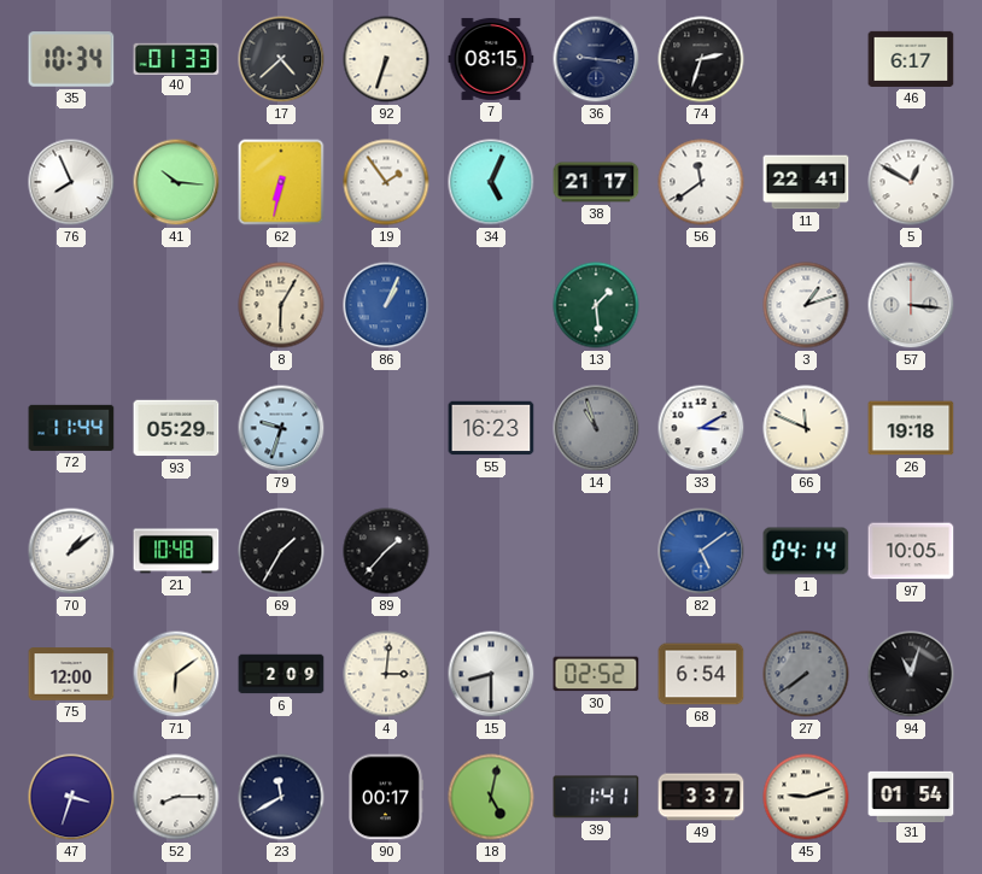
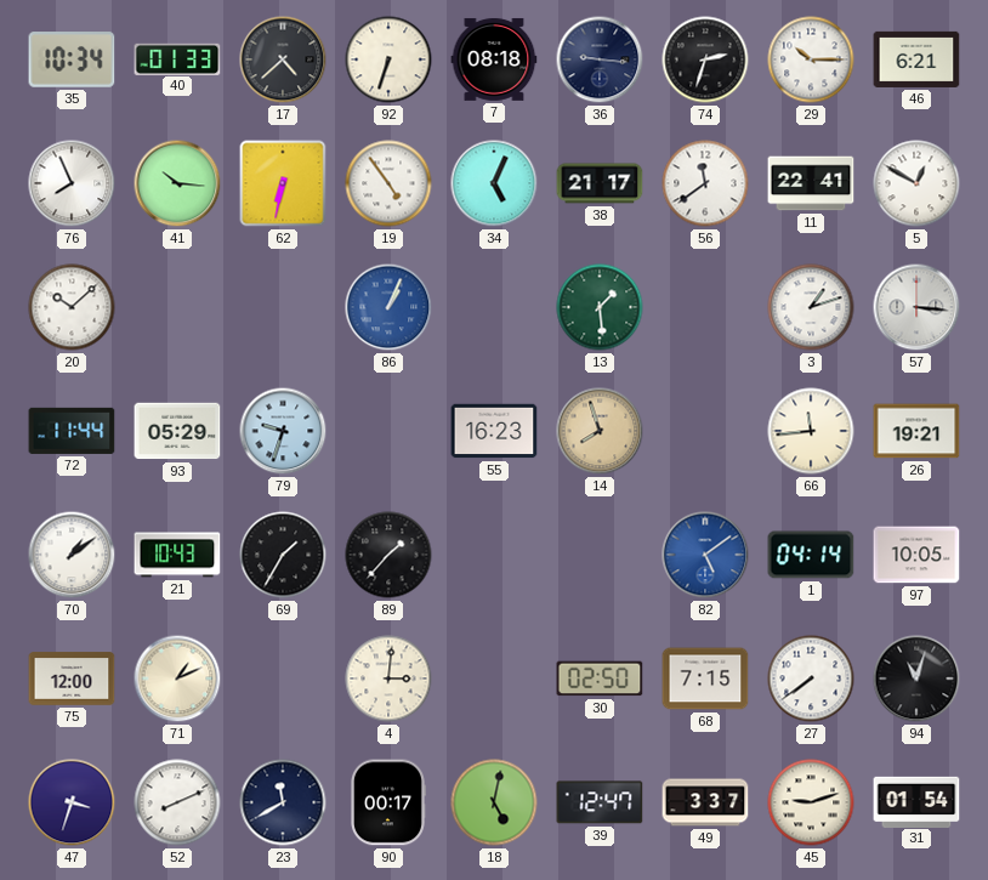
7: 08:15 -> 08:18
29: none -> 10:15
46: 6:17 -> 6:21
19: 1:54 -> 4:54
20: none -> 10:08
8: 6:05 -> none
14: 10:57 -> 7:57
14 dial: grey -> champagne
33: 3:10 -> none
66: 11:49 -> 11:44
26: 19:18 -> 19:21
21: 10:48 -> 10:43
71: 6:09 -> 1:11
6: 2:09 -> none
15: 8:30 -> none
30: 02:52 -> 02:50
68: 6:54 -> 7:15
27 dial: grey -> white
52: 8:15 -> 8:11
39: 1:41 -> 12:47
